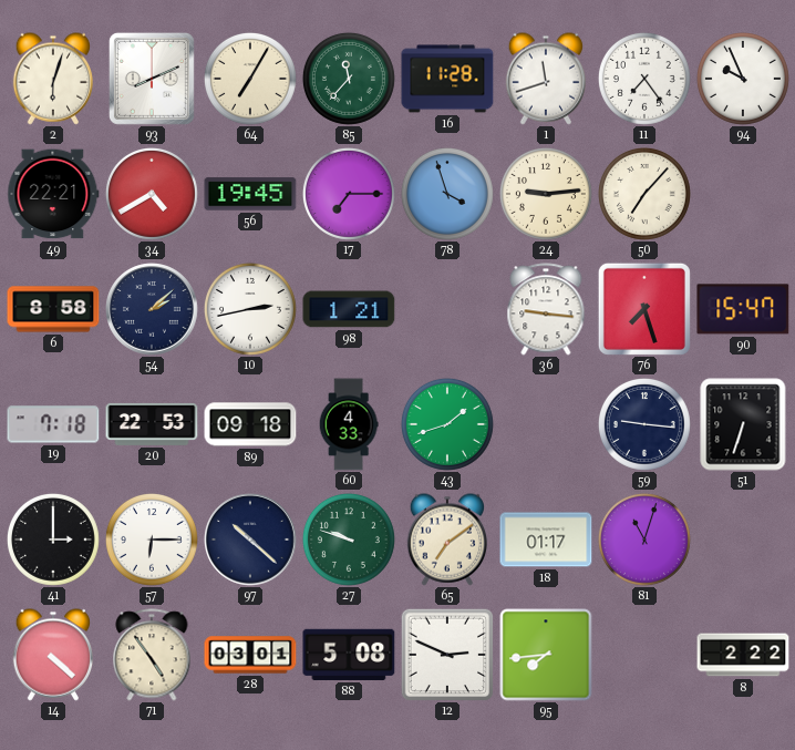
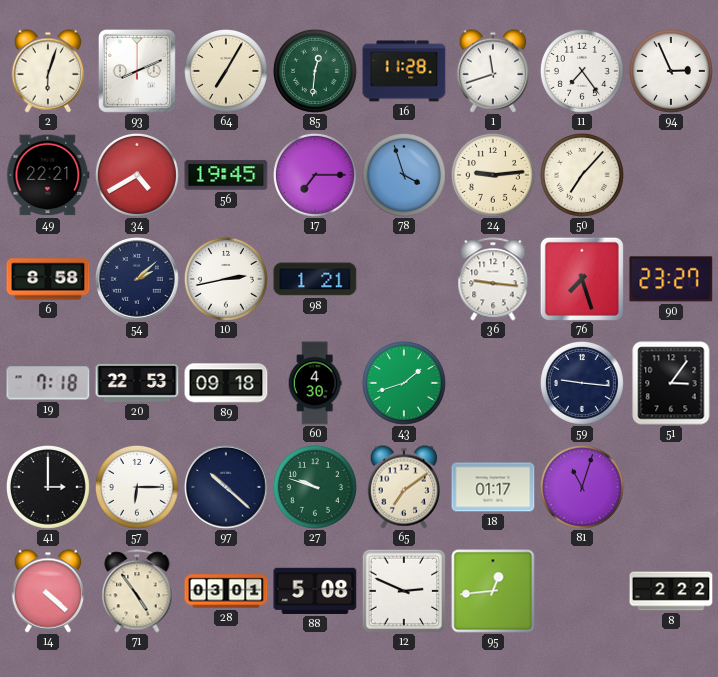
85: 11:37 -> 12:31
94: 9:56 -> 2:56
90: 15:47 -> 23:27
60: 4:33 -> 4:30
51: 6:33 -> 3:06
95: 7:44 -> 12:44
